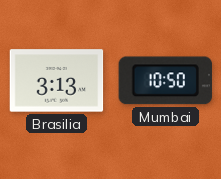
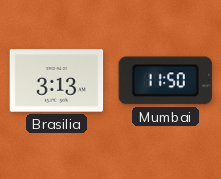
Mumbai: 10:50 -> 11:50
